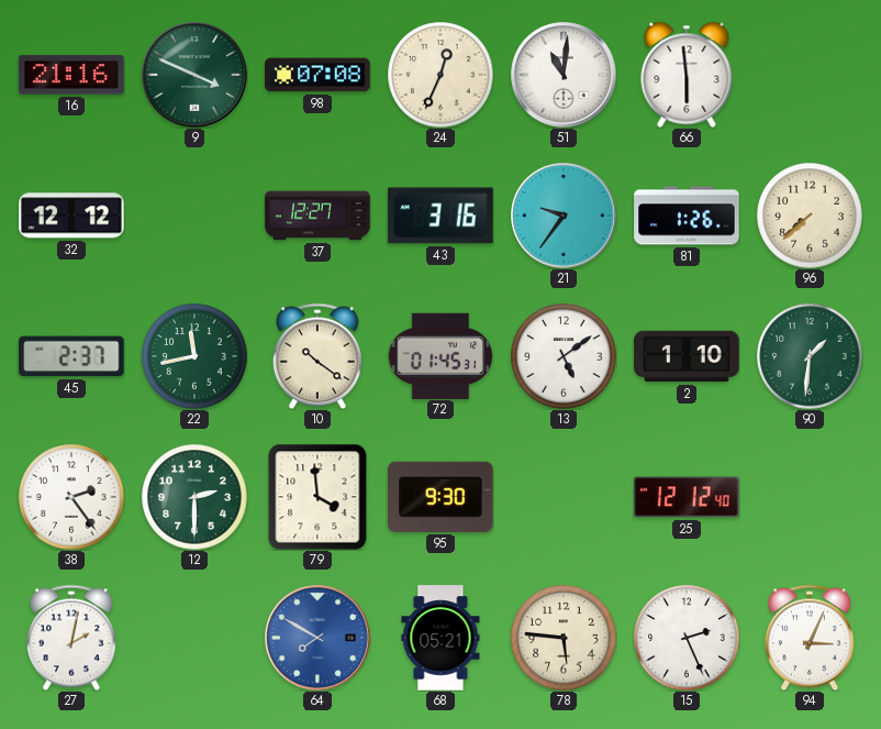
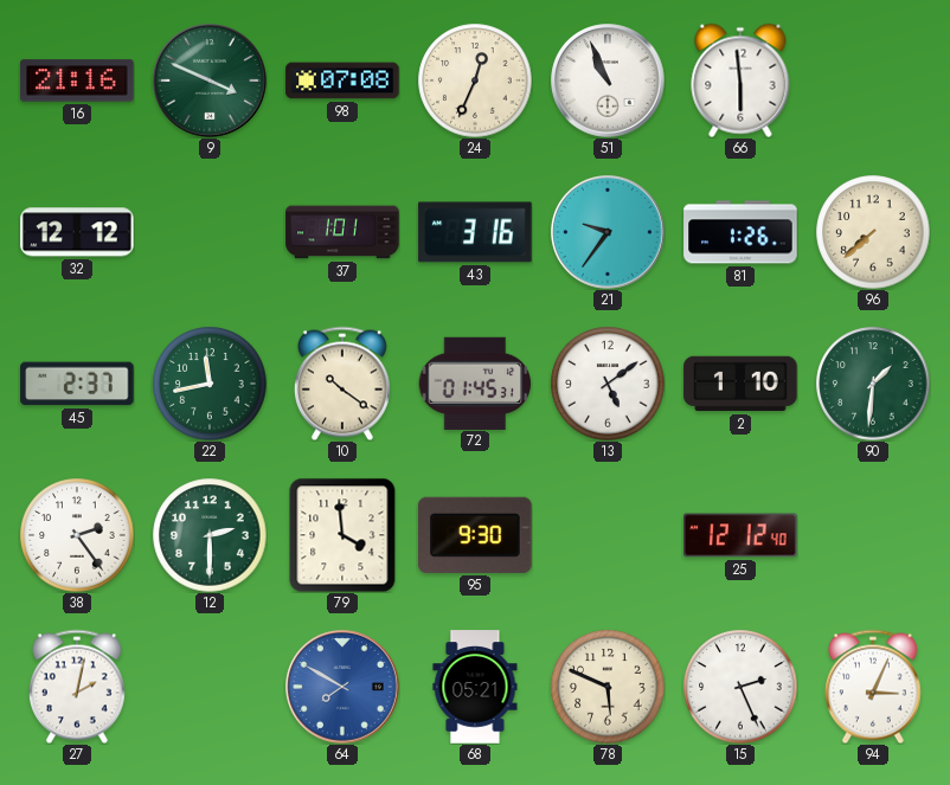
51: 11:01 -> 10:56
37: 12:27 -> 1:01
78: 5:46 -> 5:49
